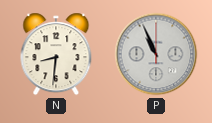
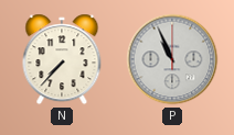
N: 8:31 -> 7:37
